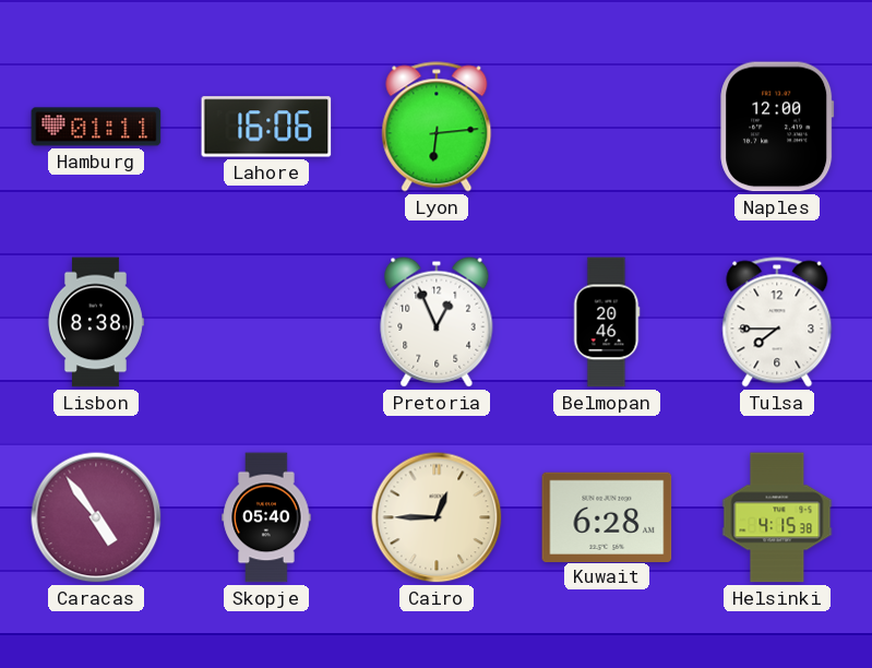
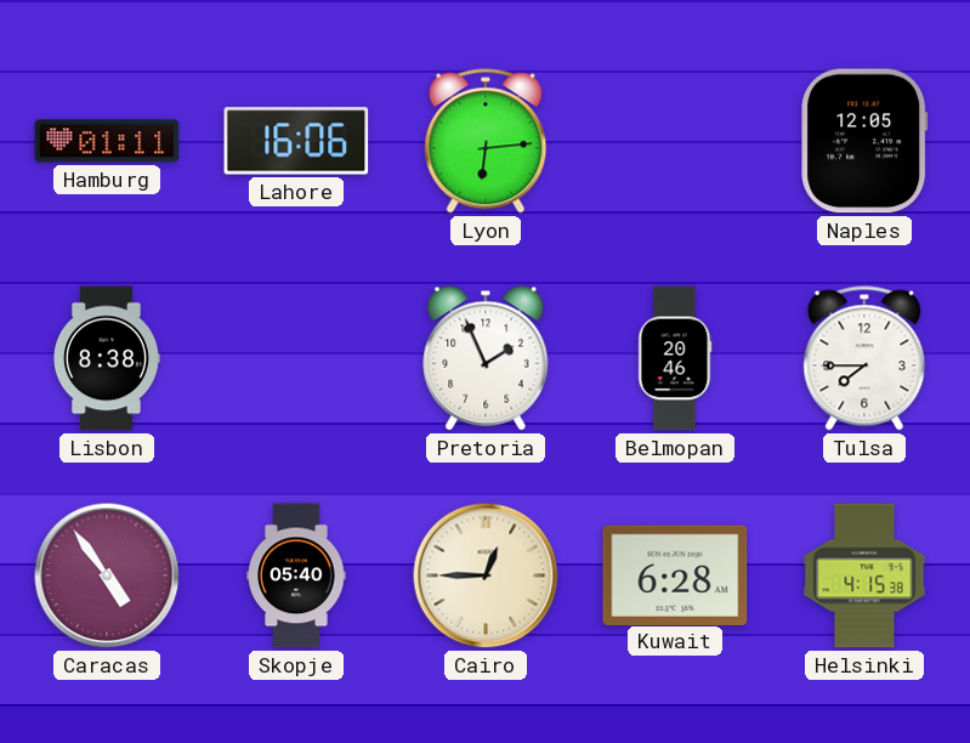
Naples: 12:00 -> 12:05
Pretoria: 12:56 -> 1:56
